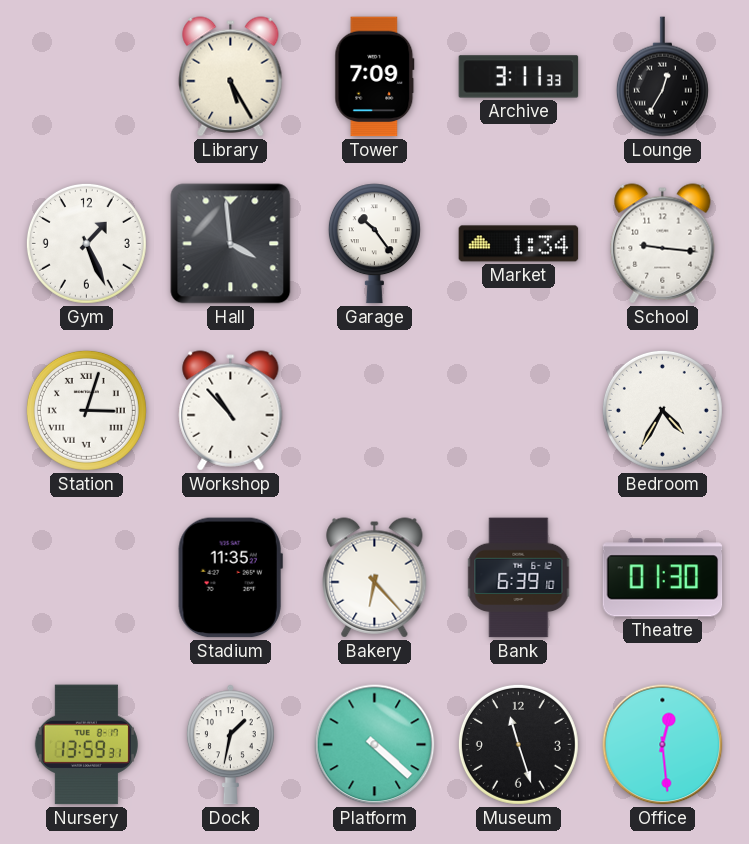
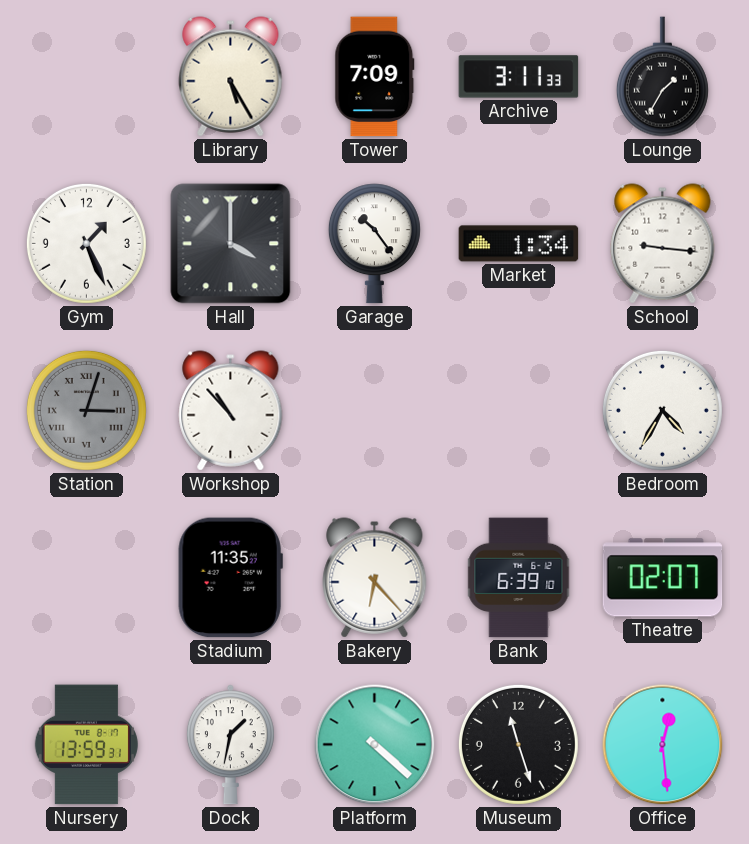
Lounge: 12:35 -> 1:35
Hall: 3:59 -> 4:00
Station dial: white -> grey
Theatre: 01:30 -> 02:07
